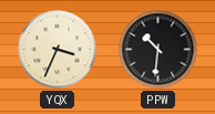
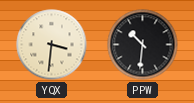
YQX: 3:34 -> 3:31
